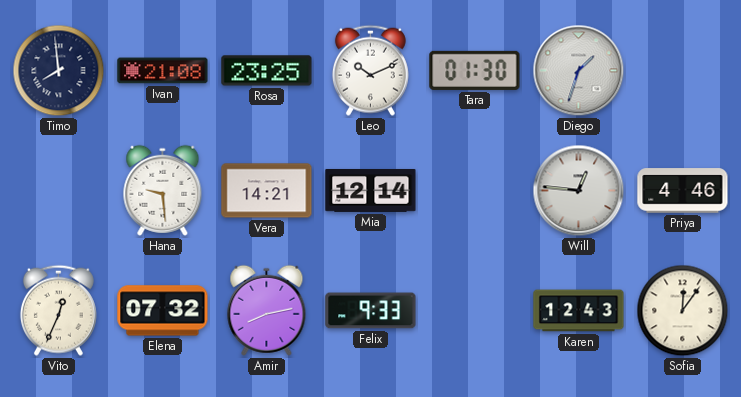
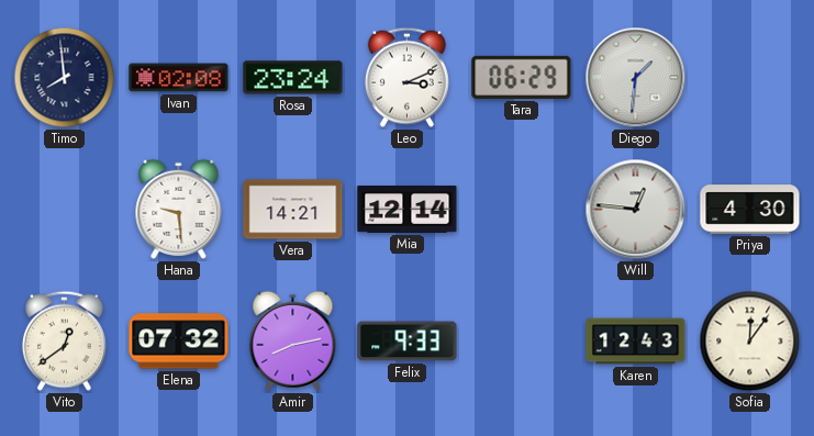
Ivan: 21:08 -> 02:08
Rosa: 23:25 -> 23:24
Leo: 10:11 -> 3:11
Tara: 01:30 -> 06:29
Diego: 1:33 -> 1:31
Priya: 4:46 -> 4:30
Vito: 12:34 -> 12:39
